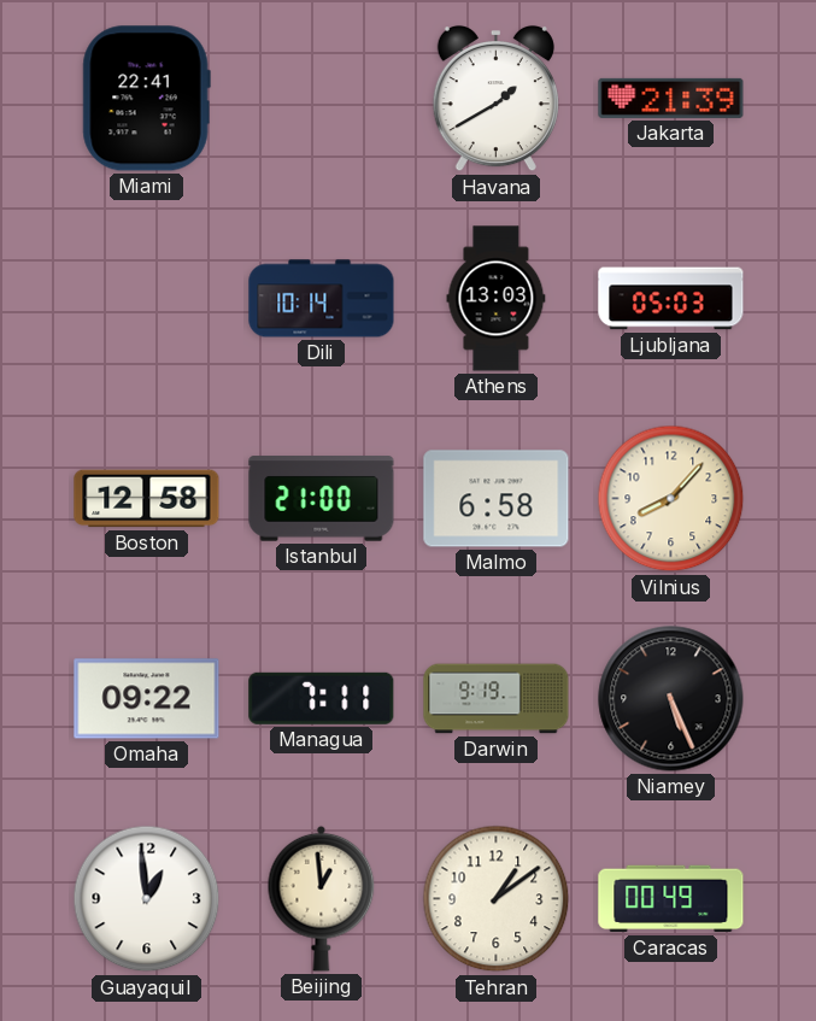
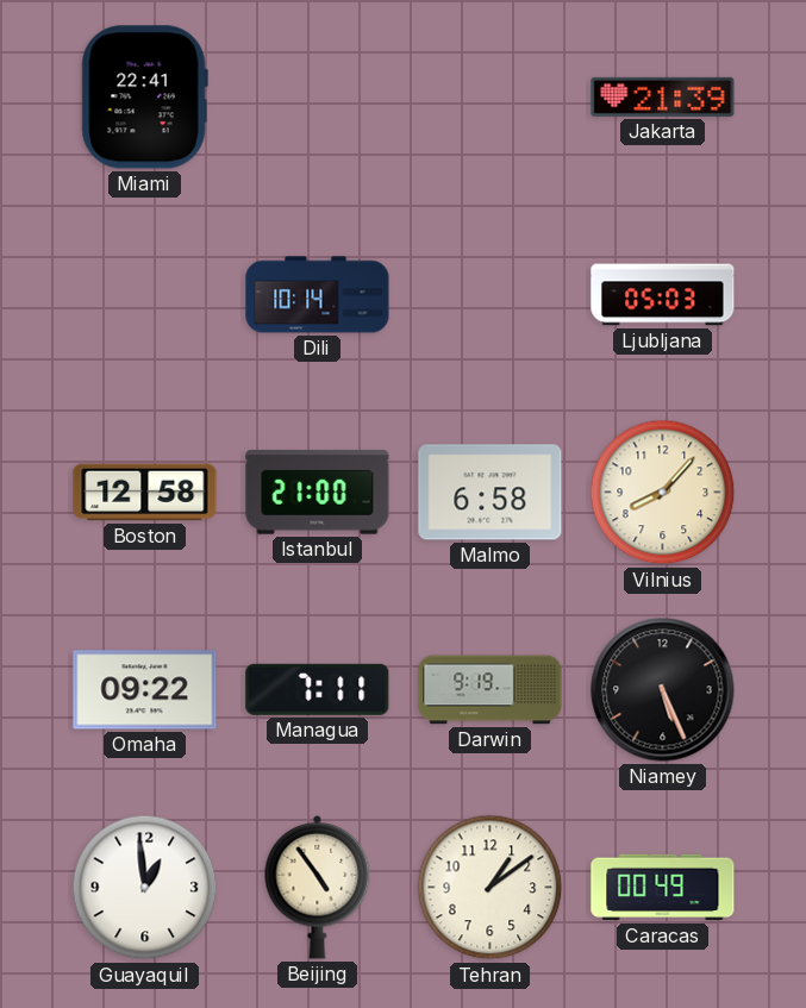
Havana: 1:40 -> none
Athens: 13:03 -> none
Beijing: 12:59 -> 4:54
